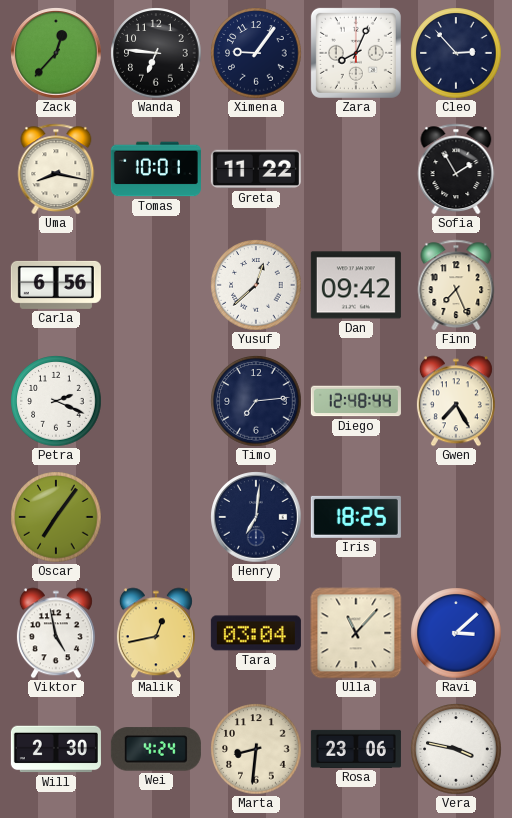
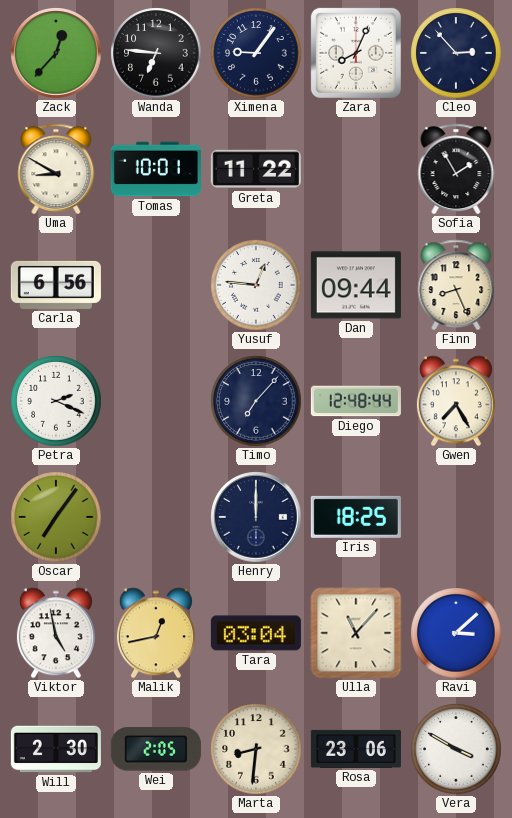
Uma: 8:17 -> 8:50
Yusuf: 12:38 -> 12:46
Dan: 09:42 -> 09:44
Finn: 7:26 -> 8:26
Timo: 7:14 -> 7:07
Henry: 7:01 -> 12:00
Wei: 4:24 -> 2:05
Vera: 3:47 -> 3:50
